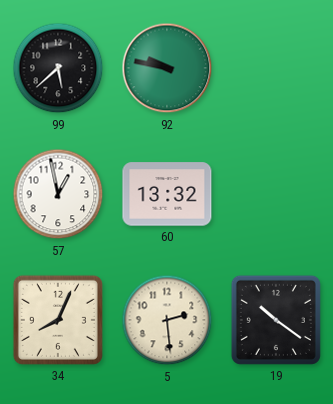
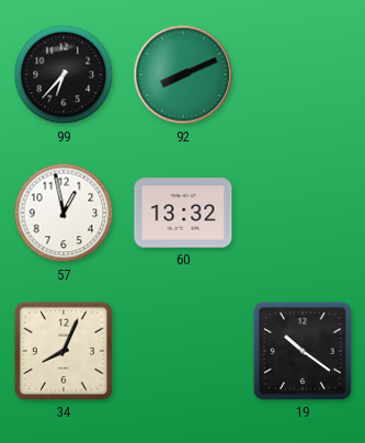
99: 5:38 -> 6:37
92: 9:47 -> 8:11
5: 2:29 -> none
